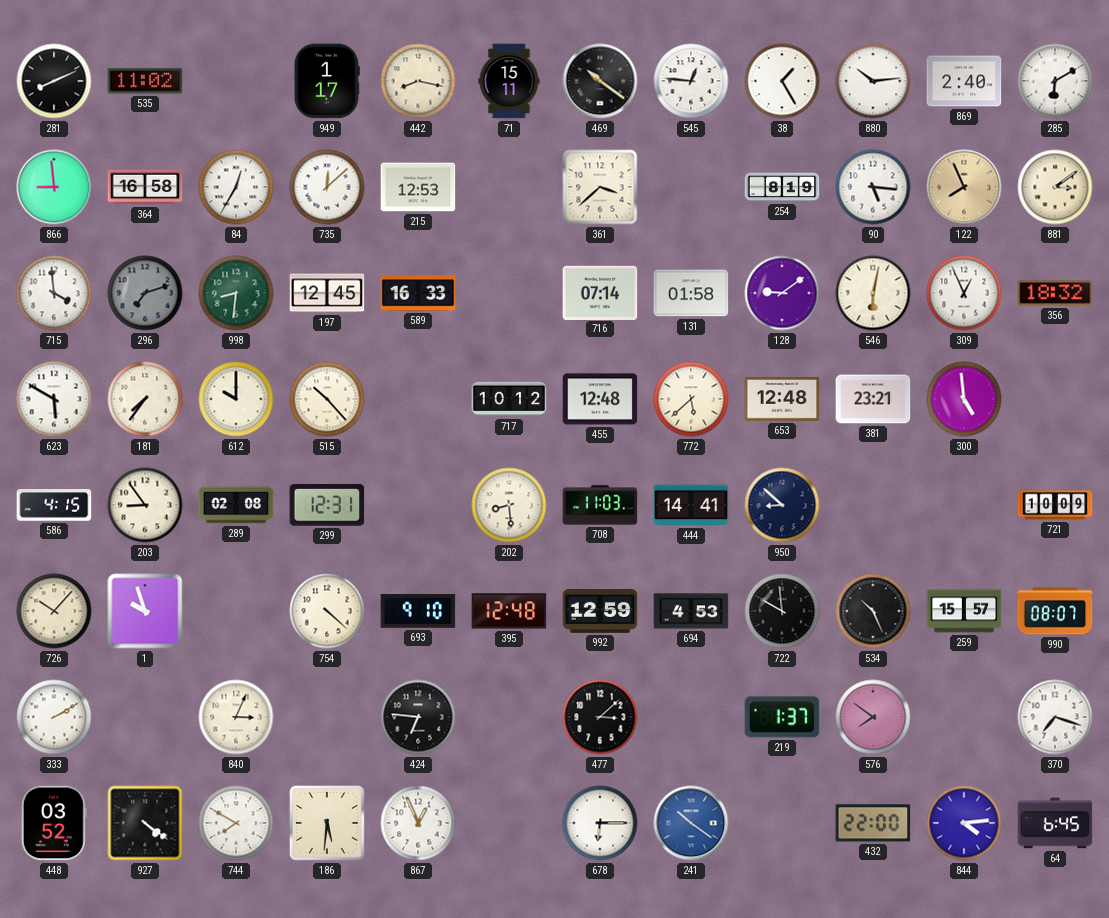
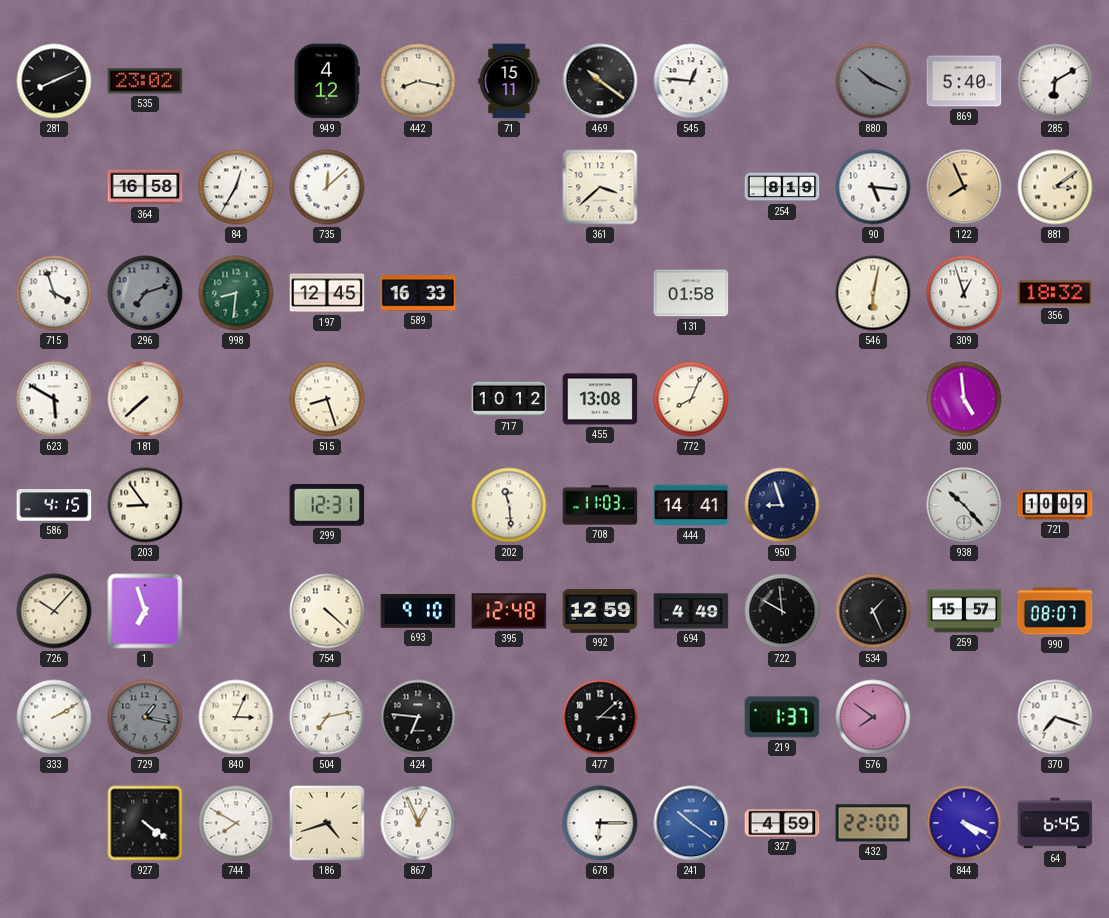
535: 11:02 -> 23:02
949: 1:17 -> 4:12
38: 1:25 -> none
880: 10:14 -> 10:19
880 dial: white -> grey
869: 2:40 -> 5:40
866: 8:59 -> none
215: 12:53 -> none
715: 3:59 -> 3:57
716: 07:14 -> none
128: 9:09 -> none
309: 12:56 -> 12:57
181: 7:36 -> 7:38
612: 10:00 -> none
515: 10:23 -> 8:27
455: 12:48 -> 13:08
772: 5:38 -> 8:04
653: 12:48 -> none
381: 23:21 -> none
289: 02:08 -> none
202: 8:29 -> 11:29
950: 8:52 -> 8:57
938: none -> 10:23
1: 9:57 -> 6:57
694: 4:53 -> 4:49
534: 10:26 -> 1:26
729: none -> 1:17
504: none -> 7:13
448: 03:52 -> none
186: 5:31 -> 4:42
327: none -> 4:59
844: 4:14 -> 4:19
